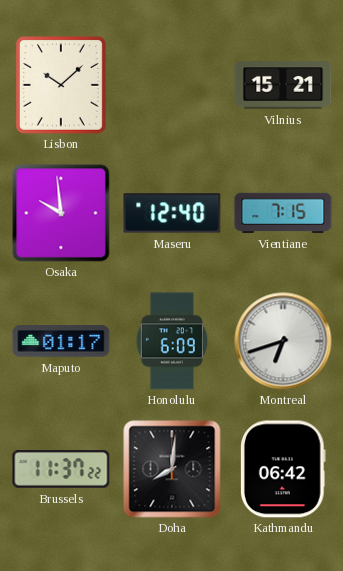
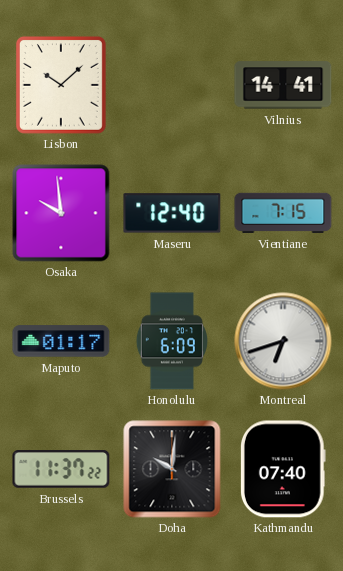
Vilnius: 15:21 -> 14:41
Doha: 8:01 -> 10:01
Kathmandu: 06:42 -> 07:40
